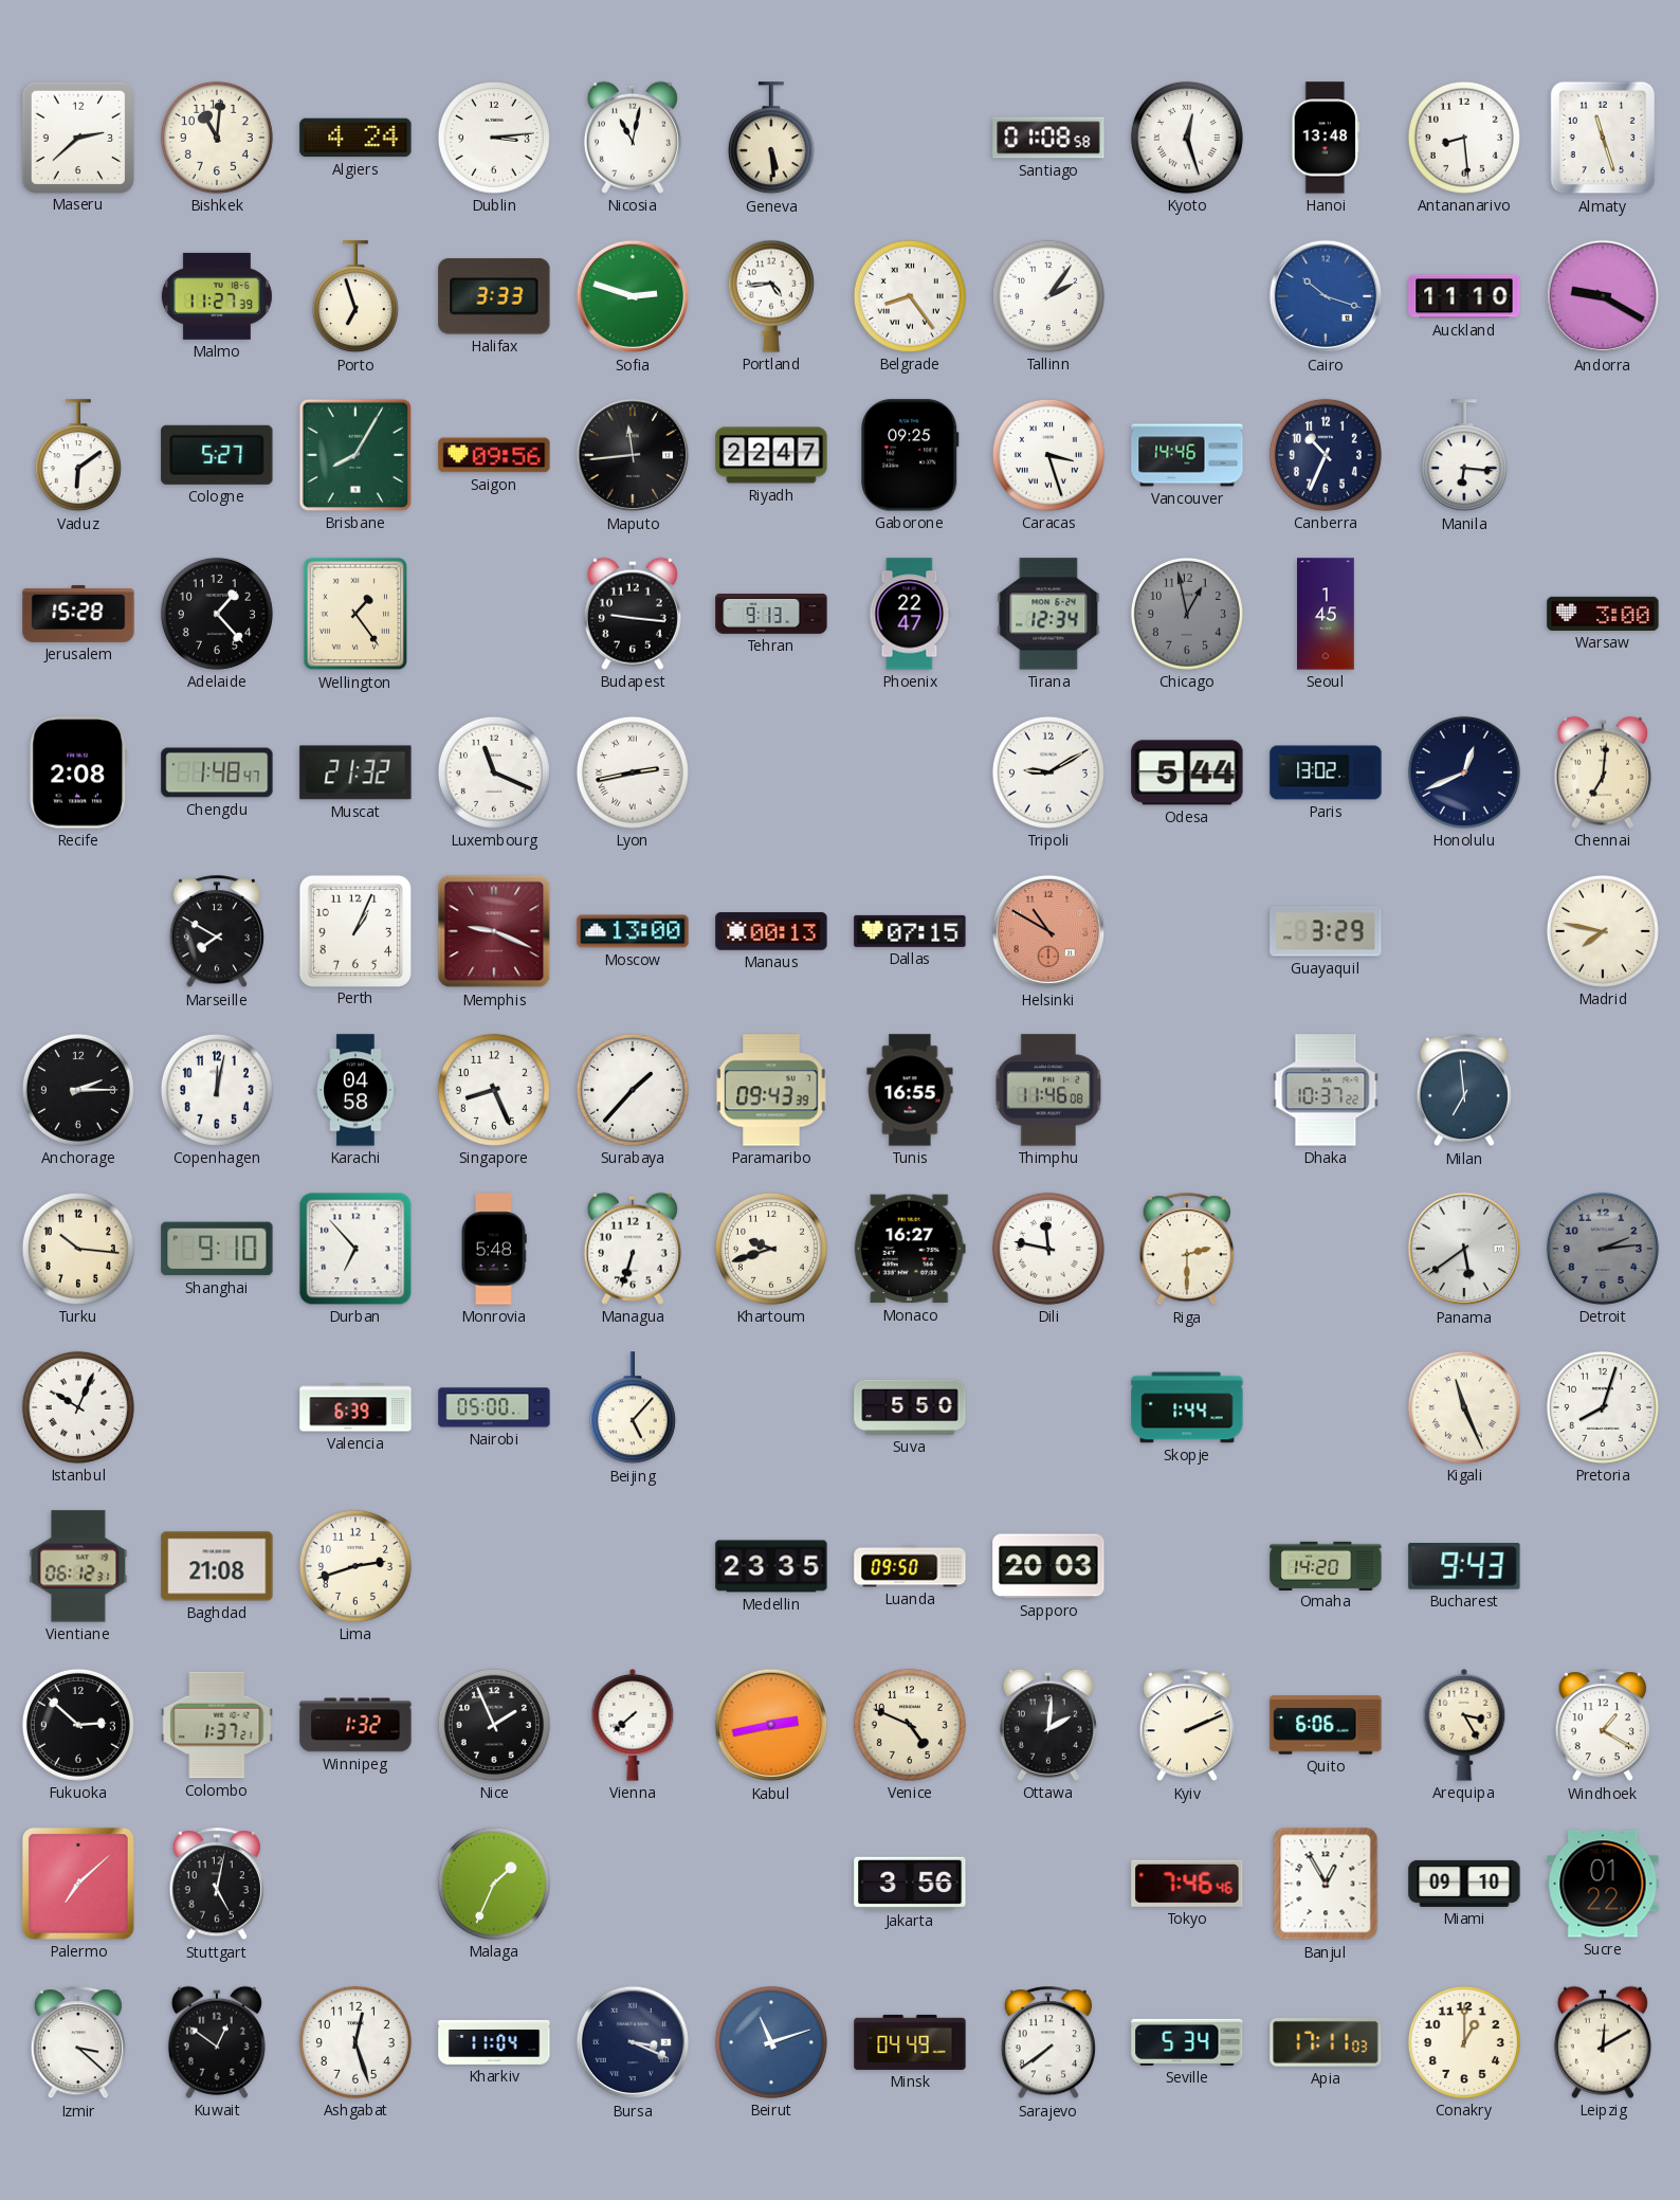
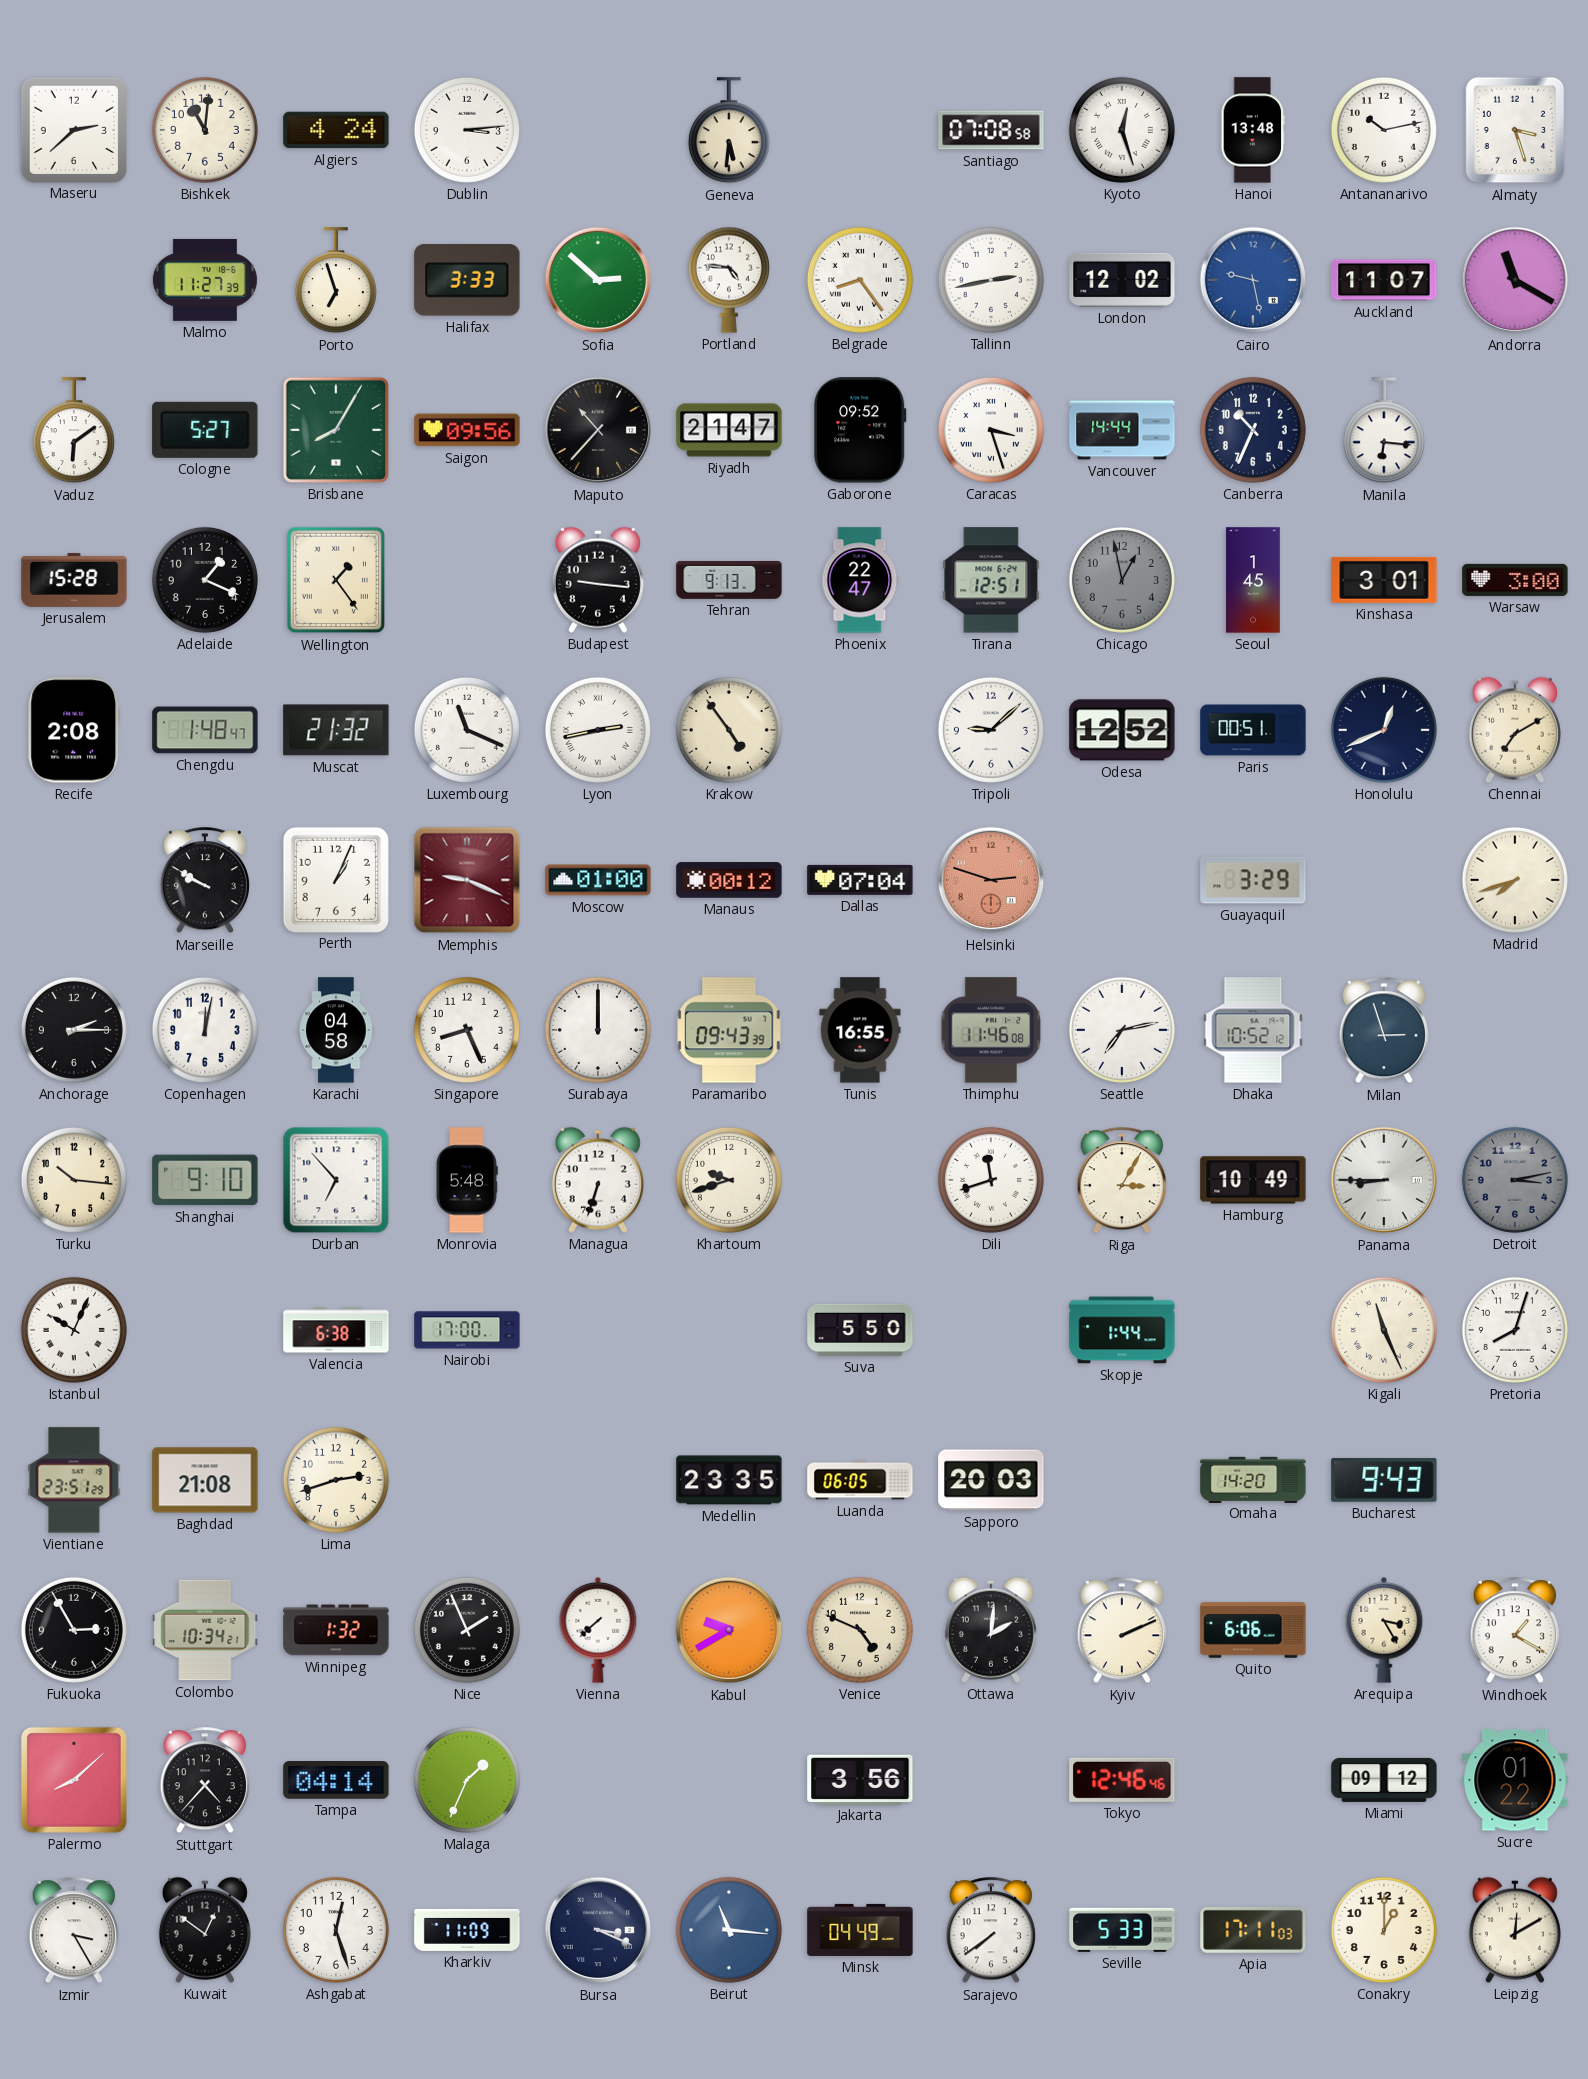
Nicosia: 11:02 -> none
Geneva: 5:29 -> 5:31
Santiago: 01:08 -> 07:08
Antananarivo: 8:29 -> 10:13
Almaty: 11:27 -> 3:27
Sofia: 2:48 -> 2:52
Portland: 4:44 -> 4:46
Tallinn: 2:06 -> 2:43
London: none -> 12:02
Cairo: 10:18 -> 9:28
Auckland: 11:10 -> 11:07
Andorra: 9:20 -> 11:20
Maputo: 11:44 -> 10:37
Riyadh: 22:47 -> 21:47
Gaborone: 09:25 -> 09:52
Vancouver: 14:46 -> 14:44
Adelaide: 1:23 -> 1:19
Tirana: 12:34 -> 12:51
Kinshasa: none -> 3:01
Krakow: none -> 4:54
Tripoli: 9:10 -> 9:08
Odesa: 5:44 -> 12:52
Paris: 13:02 -> 00:51
Chennai: 7:01 -> 7:10
Marseille: 7:50 -> 9:50
Moscow: 13:00 -> 01:00
Manaus: 00:13 -> 00:12
Dallas: 07:15 -> 07:04
Helsinki: 10:50 -> 2:48
Madrid: 7:47 -> 7:42
Surabaya: 1:37 -> 12:00
Seattle: none -> 7:13
Dhaka: 10:37 -> 10:52
Milan: 6:59 -> 2:57
Monaco: 16:27 -> none
Dili: 11:47 -> 11:42
Riga: 2:30 -> 3:05
Hamburg: none -> 10:49
Panama: 5:39 -> 8:45
Detroit: 2:14 -> 3:13
Valencia: 6:39 -> 6:38
Nairobi: 05:00 -> 17:00
Beijing: 5:07 -> none
Vientiane: 06:12 -> 23:51
Luanda: 09:50 -> 06:05
Fukuoka: 2:52 -> 2:55
Colombo: 1:37 -> 10:34
Kabul: 2:43 -> 9:40
Palermo: 7:08 -> 8:08
Stuttgart: 5:02 -> 4:37
Tampa: none -> 04:14
Tokyo: 7:46 -> 12:46
Banjul: 12:55 -> none
Miami: 09:10 -> 09:12
Izmir: 3:22 -> 3:25
Kharkiv: 11:04 -> 11:09
Beirut: 11:12 -> 11:16
Seville: 5:34 -> 5:33
